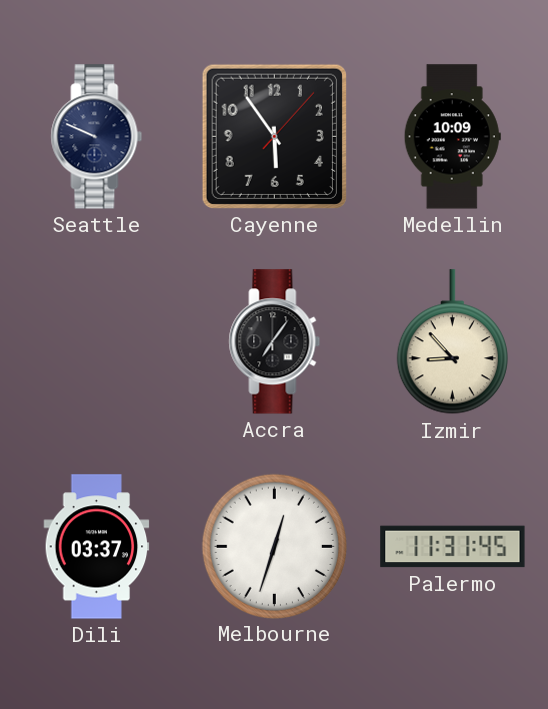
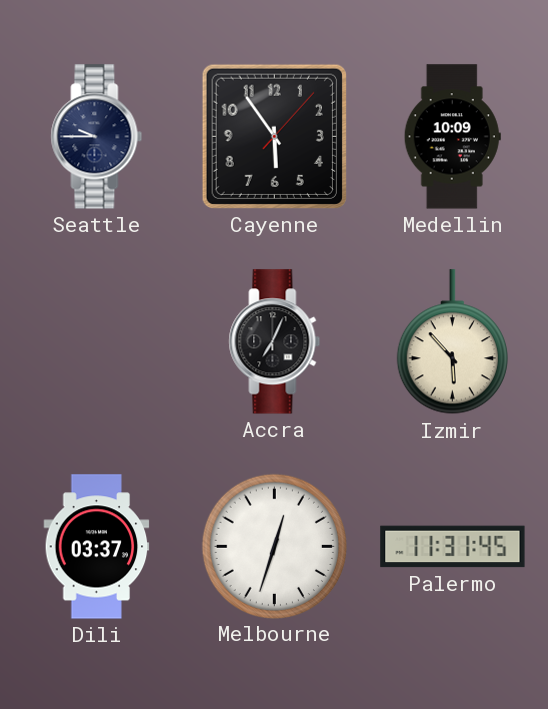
Seattle: 9:49 -> 9:45
Accra: 7:06 -> 7:04
Izmir: 8:53 -> 5:53
